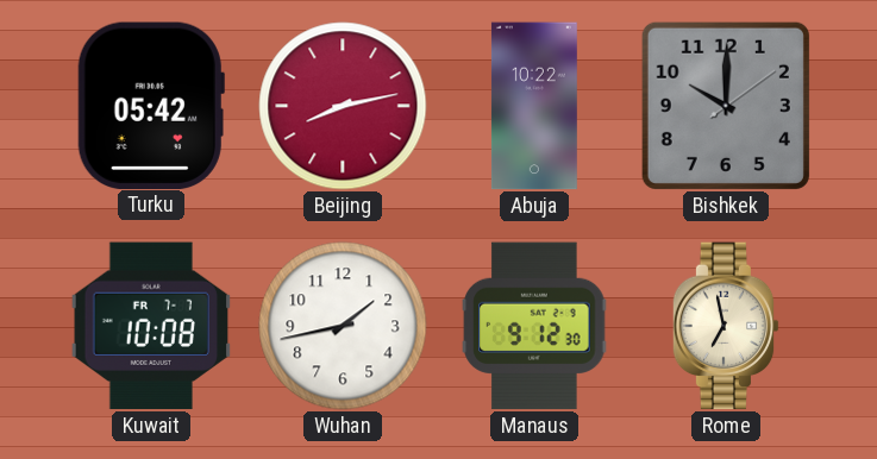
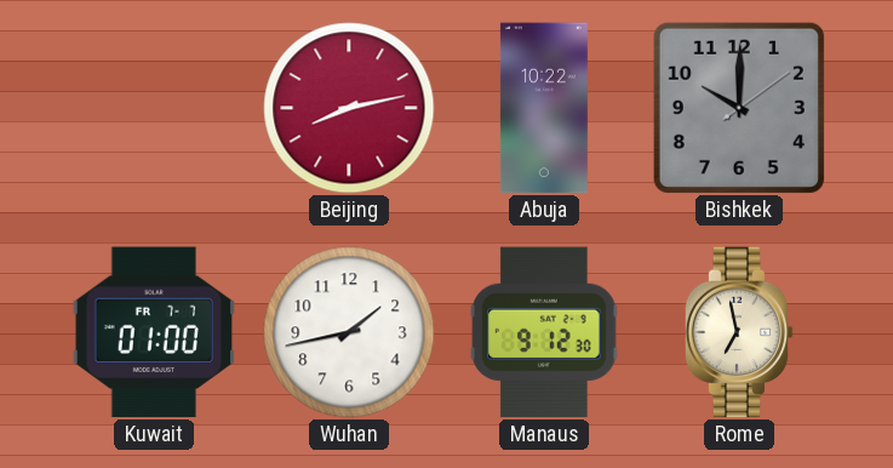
Turku: 05:42 -> none
Kuwait: 10:08 -> 01:00
